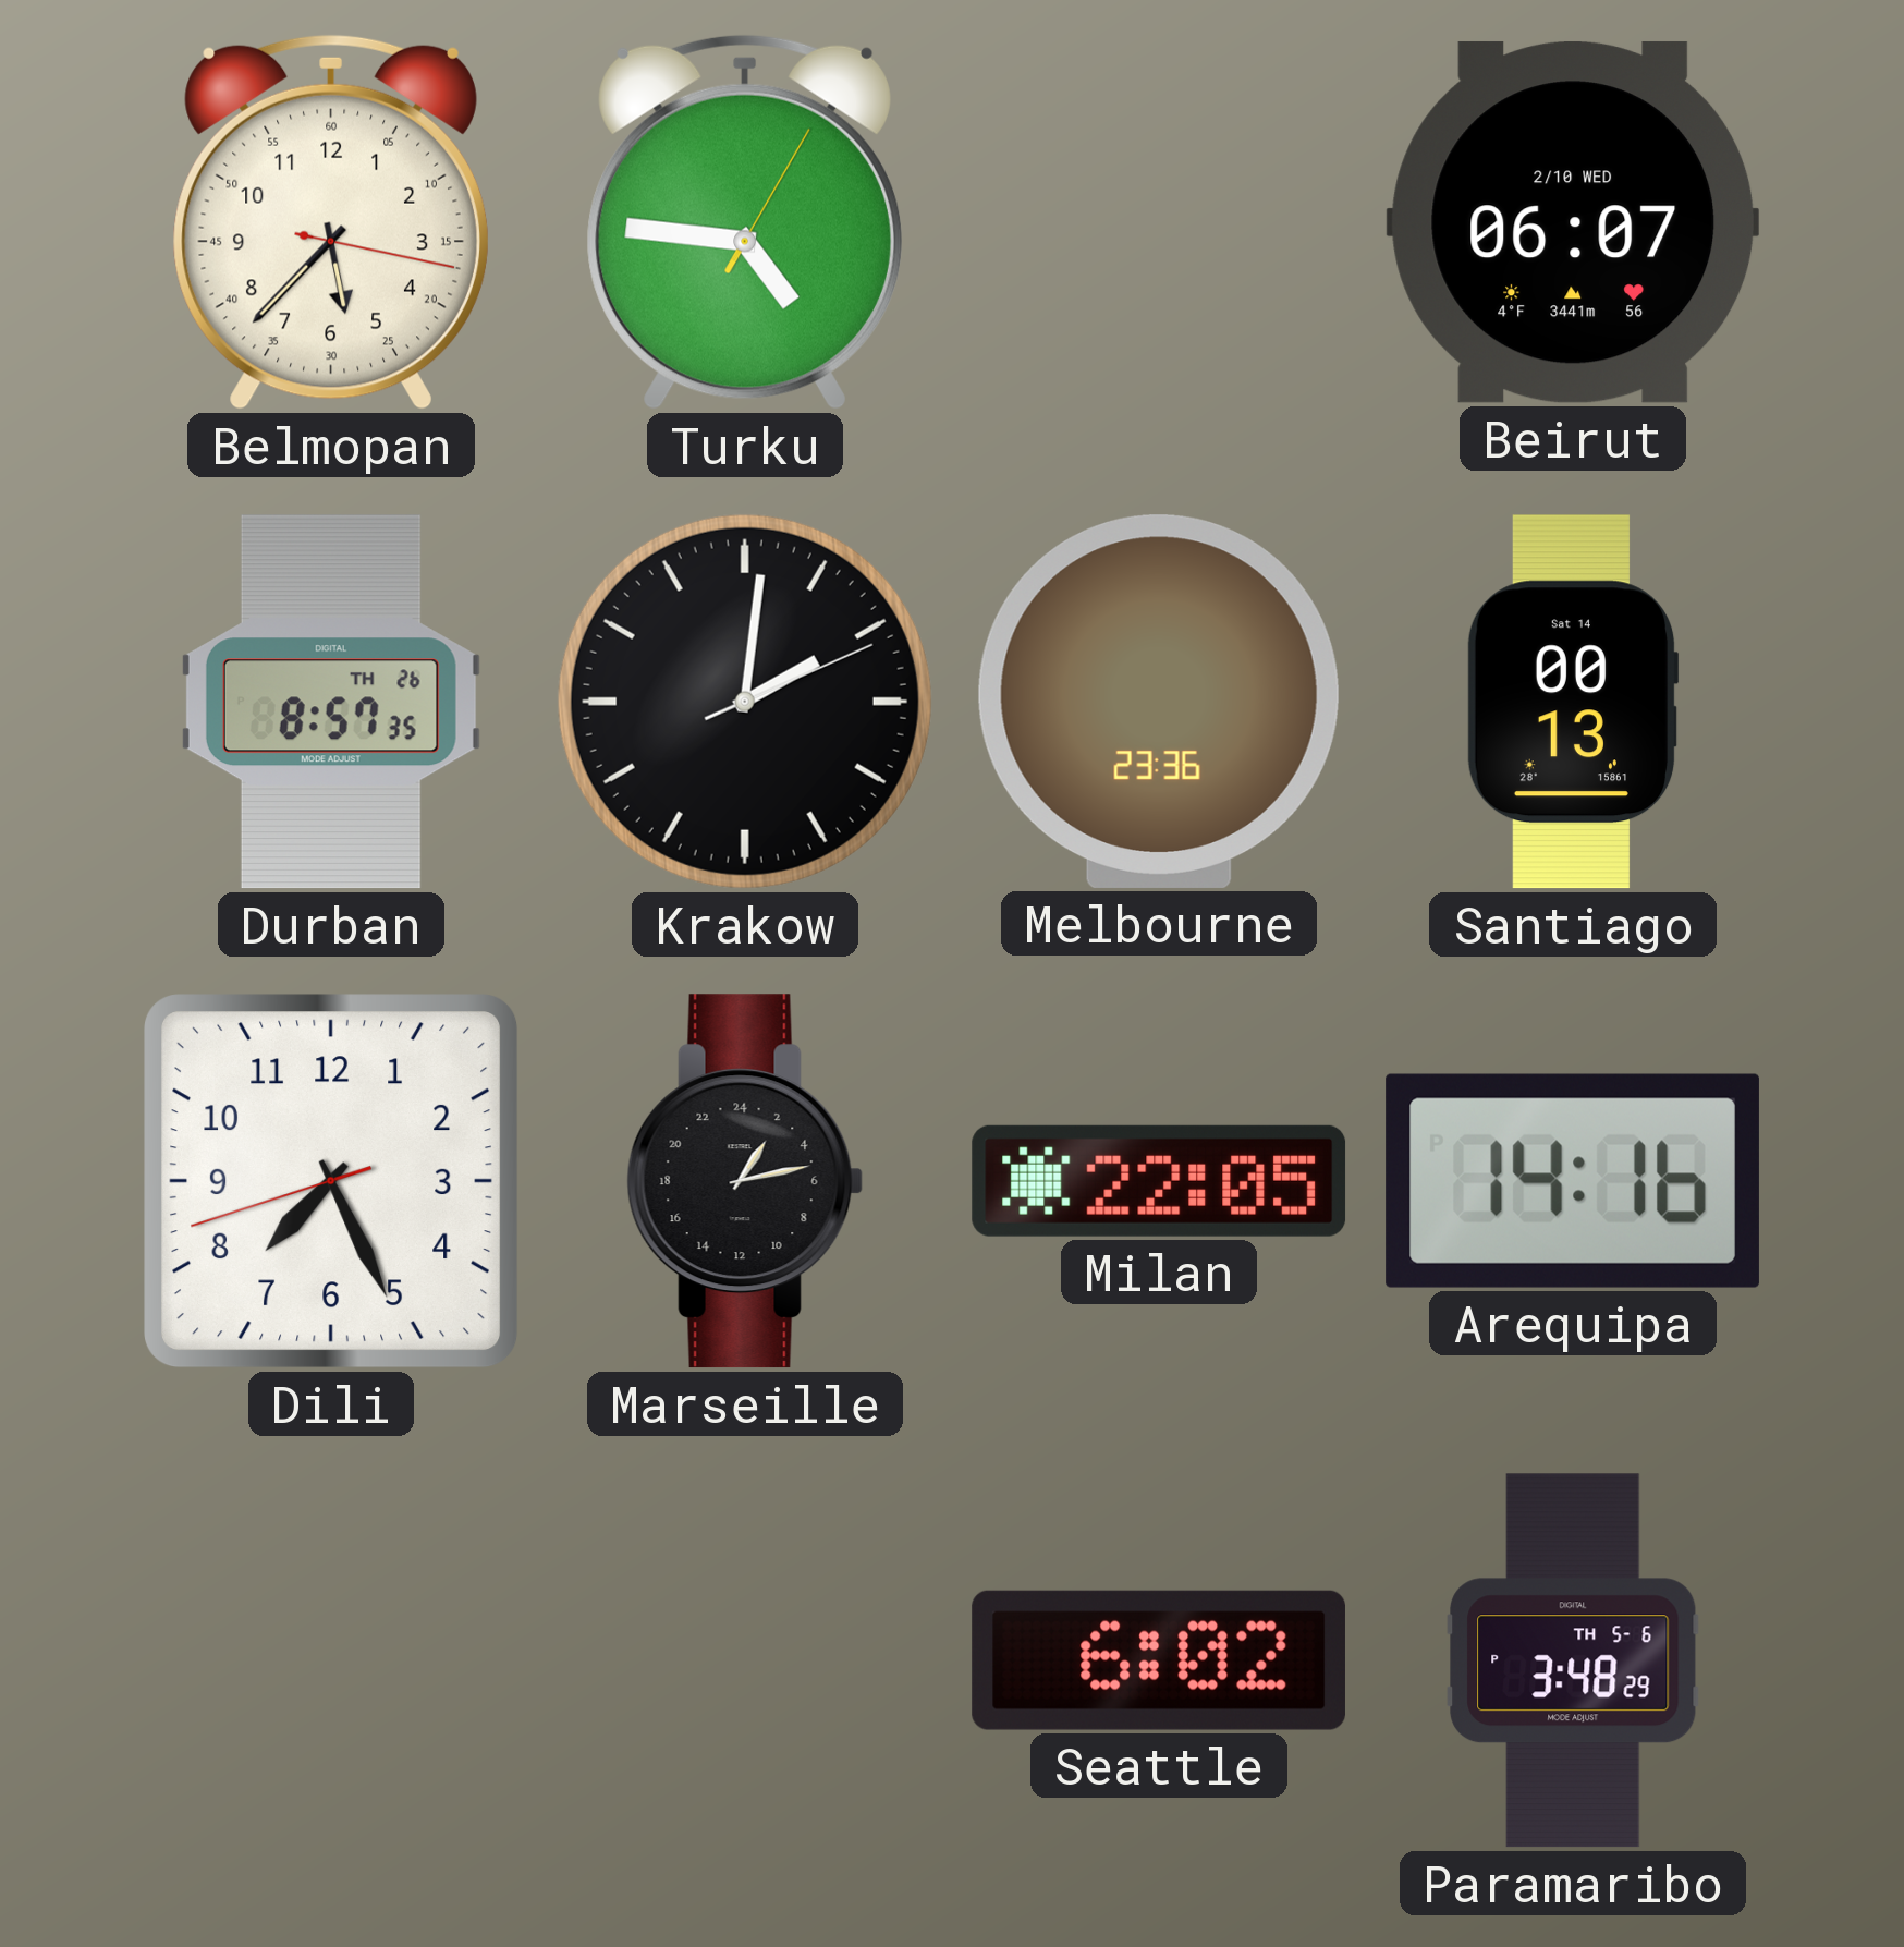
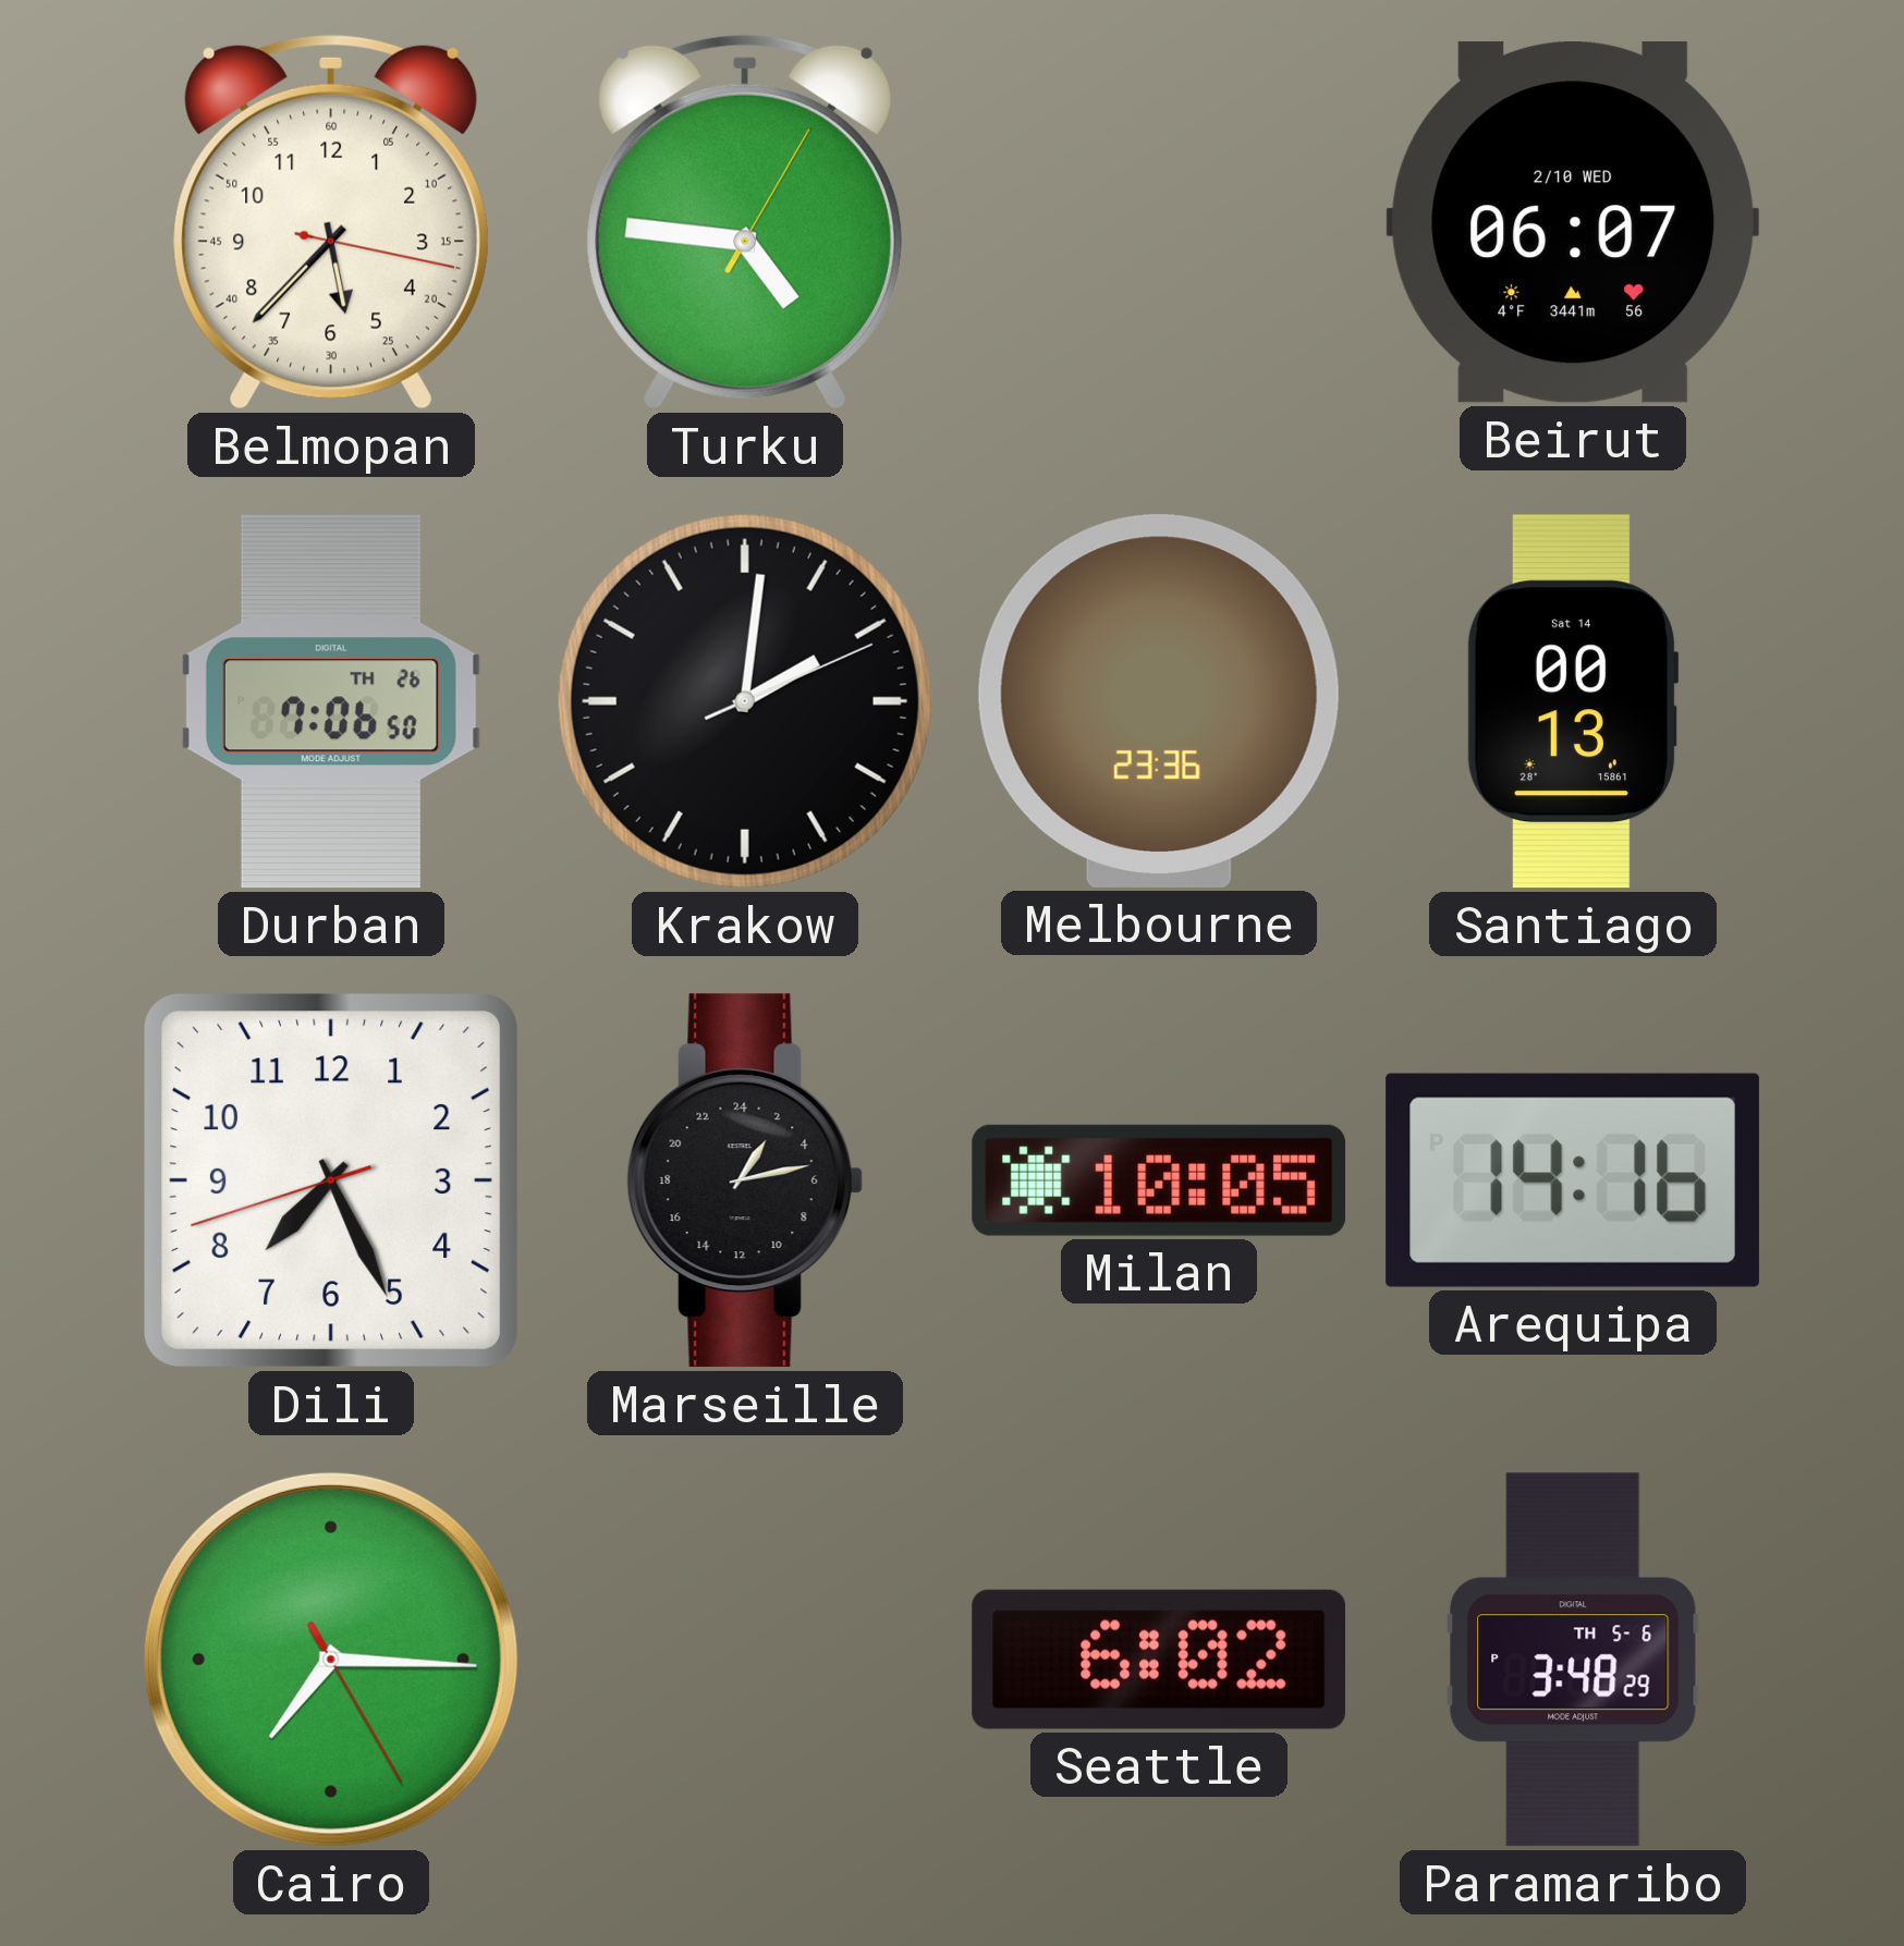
Durban: 8:57 -> 7:06
Milan: 22:05 -> 10:05
Cairo: none -> 7:15
